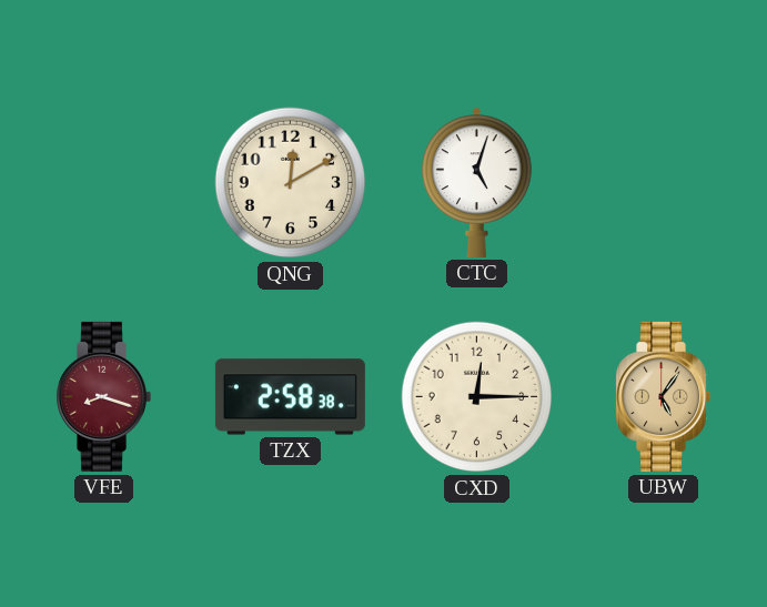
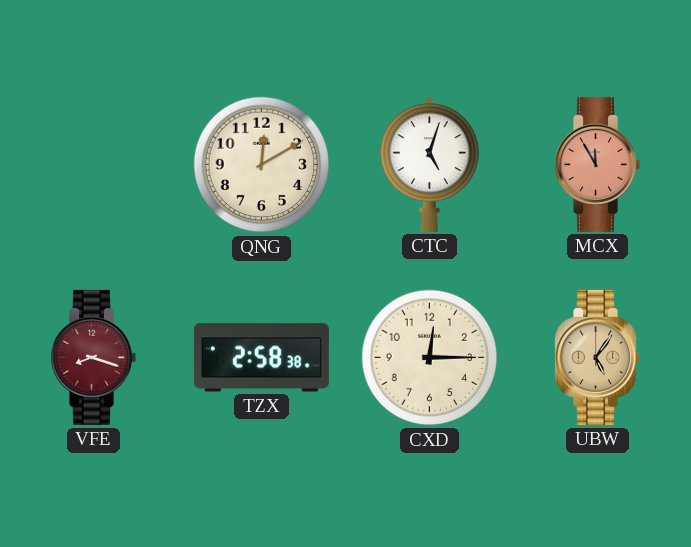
MCX: none -> 11:55
